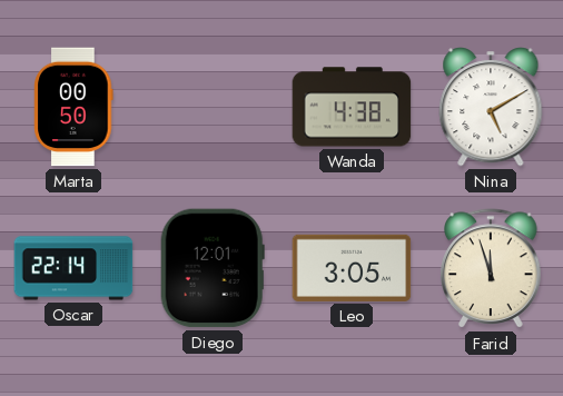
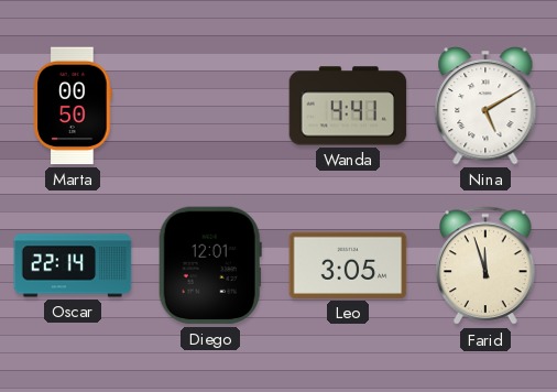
Wanda: 4:38 -> 4:41
